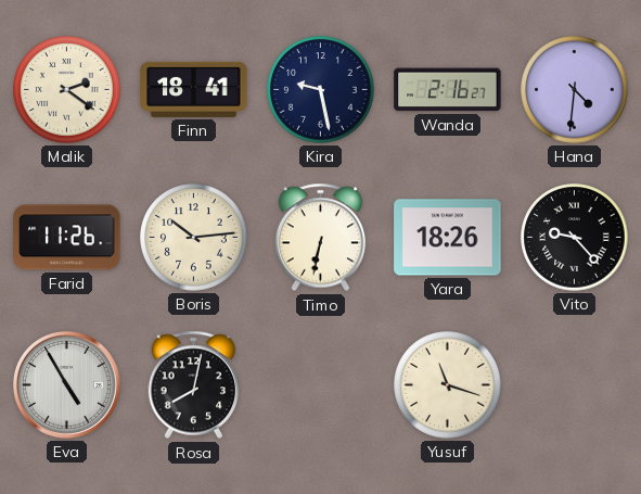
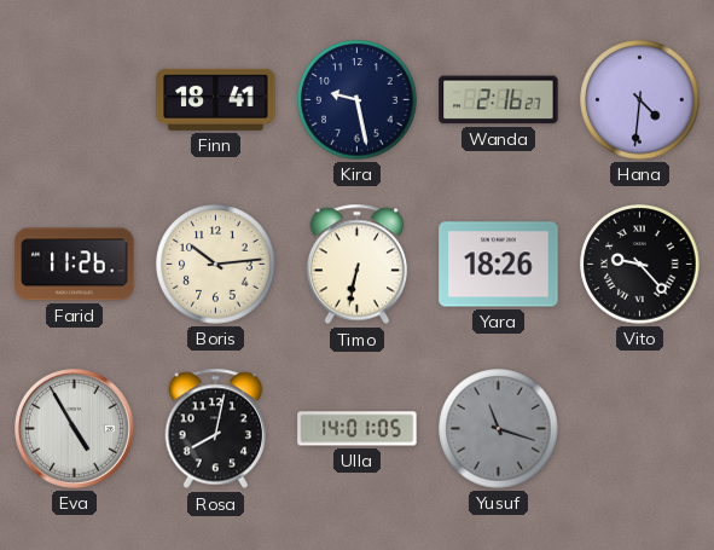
Malik: 2:21 -> none
Ulla: none -> 14:01
Yusuf dial: cream -> grey
